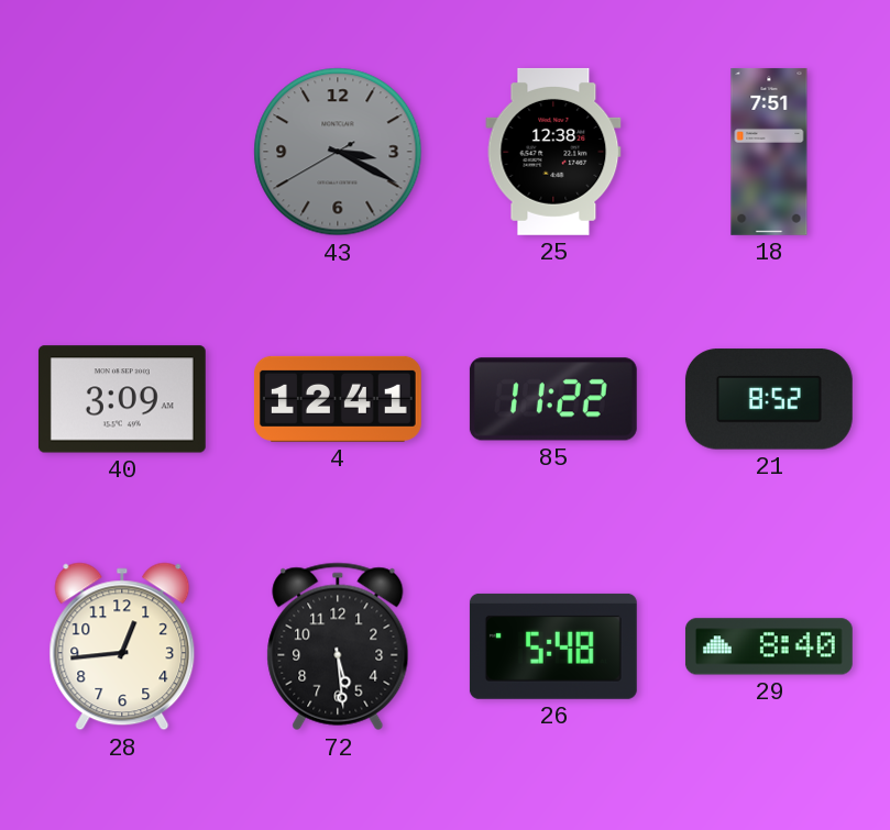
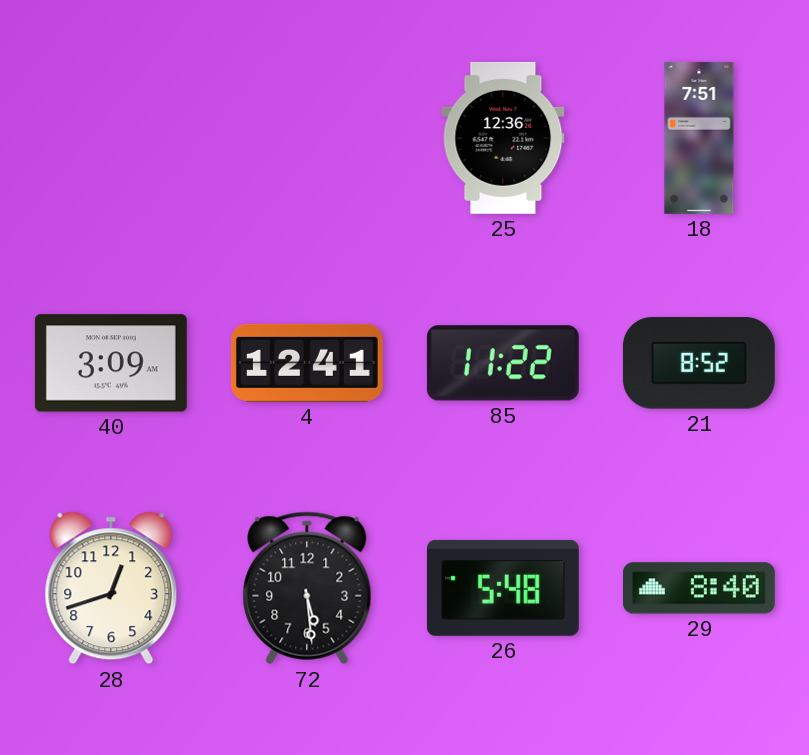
43: 3:19 -> none
25: 12:38 -> 12:36
28: 12:44 -> 12:42
